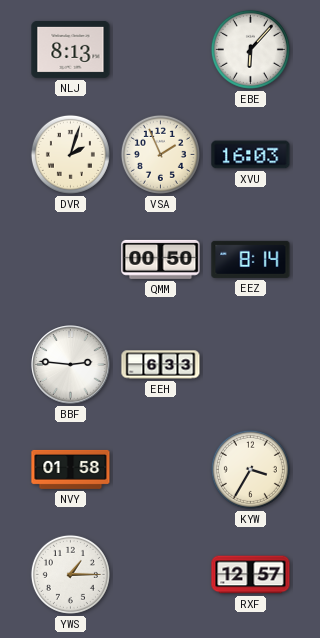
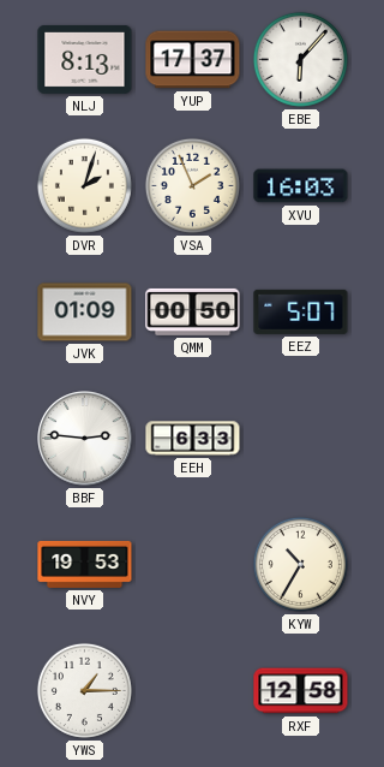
YUP: none -> 17:37
JVK: none -> 01:09
EEZ: 8:14 -> 5:07
NVY: 01:58 -> 19:53
KYW: 3:35 -> 10:35
RXF: 12:57 -> 12:58
